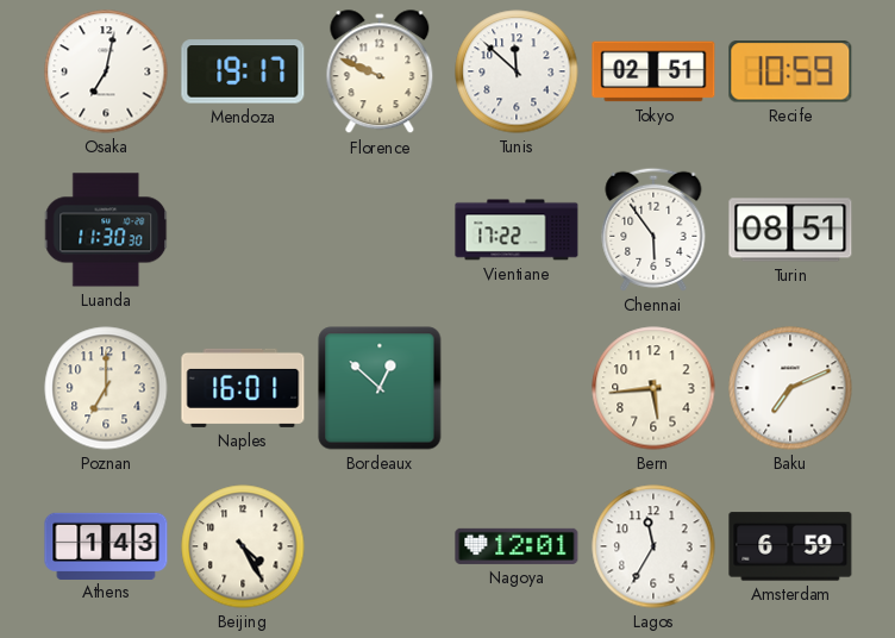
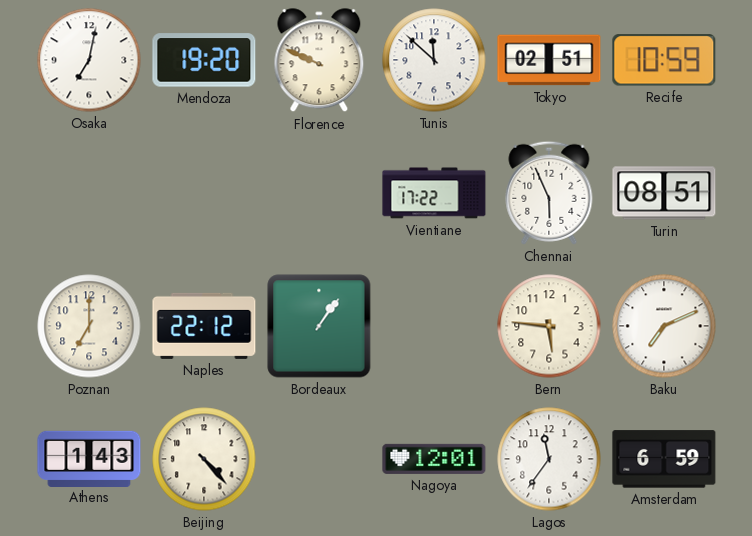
Mendoza: 19:17 -> 19:20
Luanda: 11:30 -> none
Chennai: 5:54 -> 5:56
Naples: 16:01 -> 22:12
Bordeaux: 12:52 -> 1:06
Bern: 5:44 -> 5:46
Beijing: 4:25 -> 4:23
Lagos: 11:35 -> 11:36
